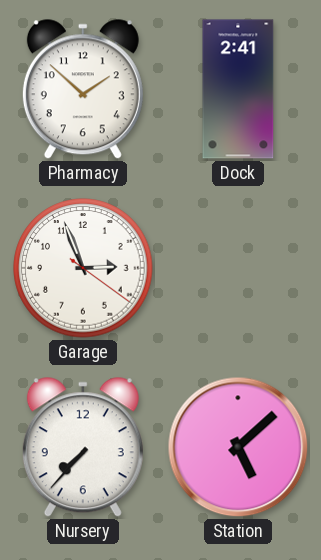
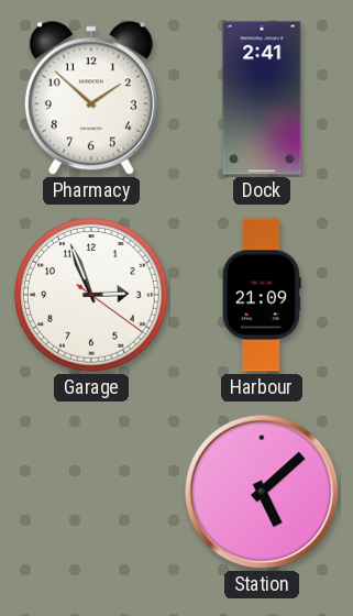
Harbour: none -> 21:09
Nursery: 7:37 -> none
